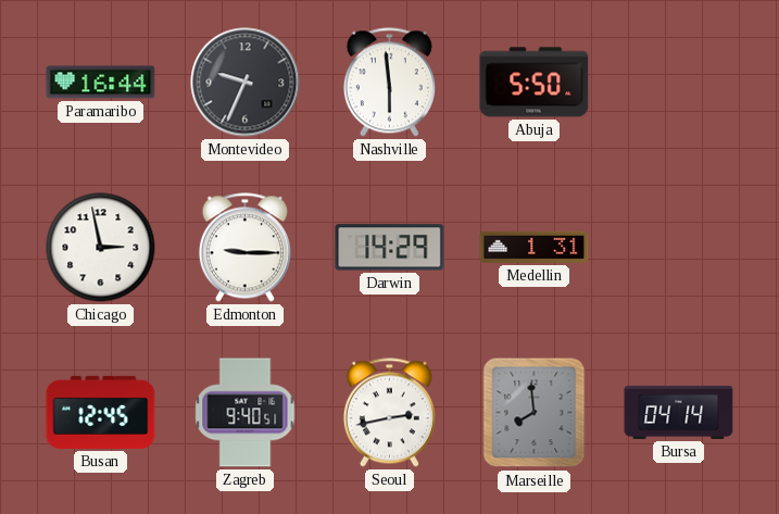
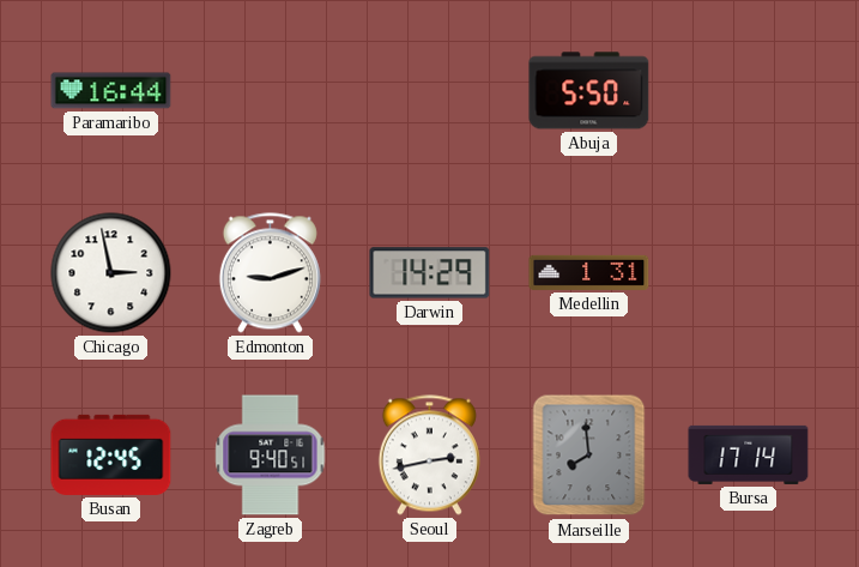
Montevideo: 9:34 -> none
Nashville: 5:59 -> none
Edmonton: 9:15 -> 9:12
Bursa: 04:14 -> 17:14
